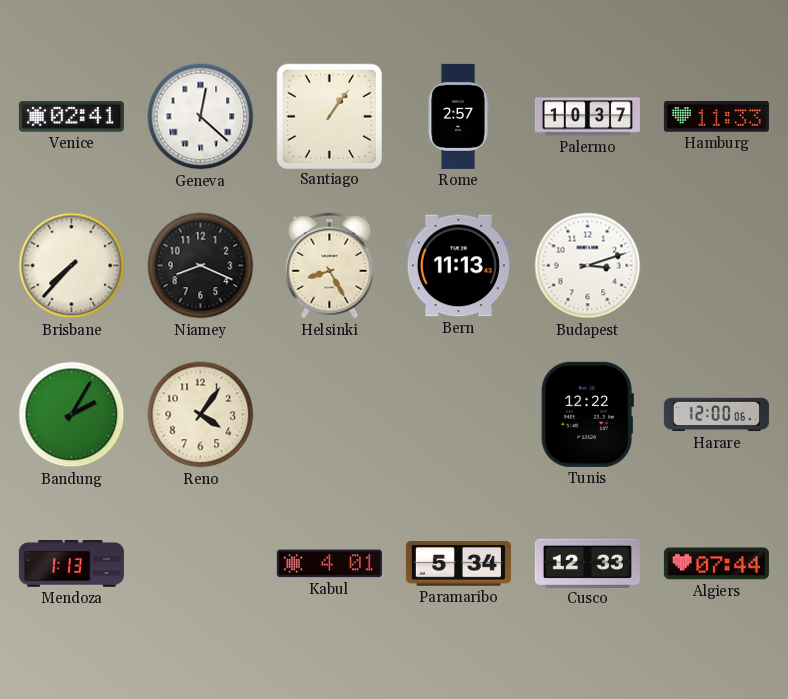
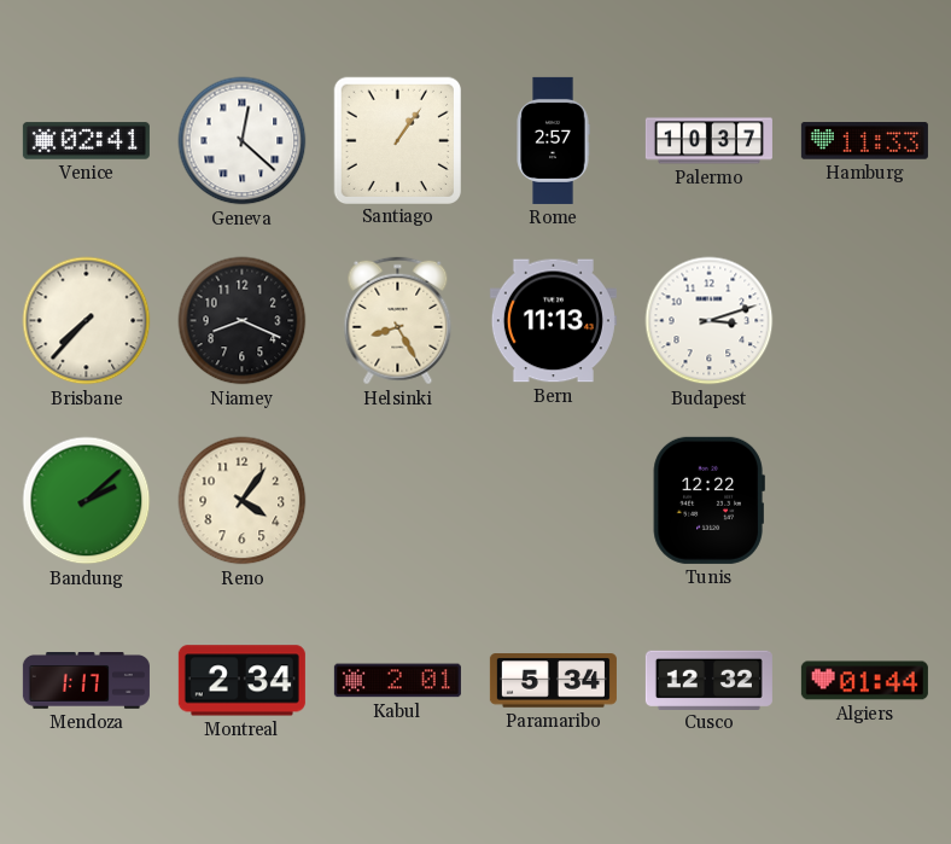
Bandung: 2:05 -> 2:08
Harare: 12:00 -> none
Mendoza: 1:13 -> 1:17
Montreal: none -> 2:34
Kabul: 4:01 -> 2:01
Cusco: 12:33 -> 12:32
Algiers: 07:44 -> 01:44
